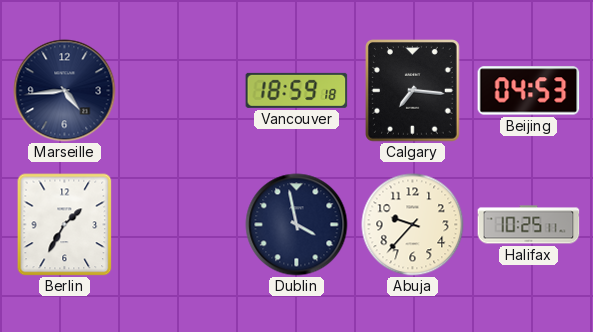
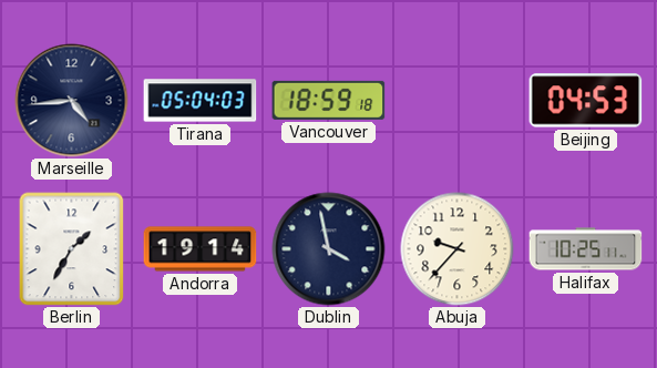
Tirana: none -> 05:04
Calgary: 7:16 -> none
Andorra: none -> 19:14
